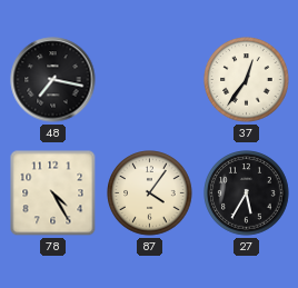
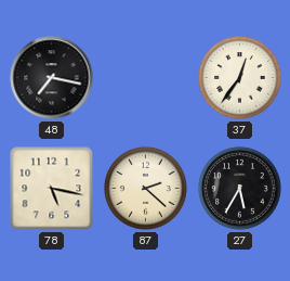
78: 4:25 -> 5:17
87: 4:06 -> 2:22
